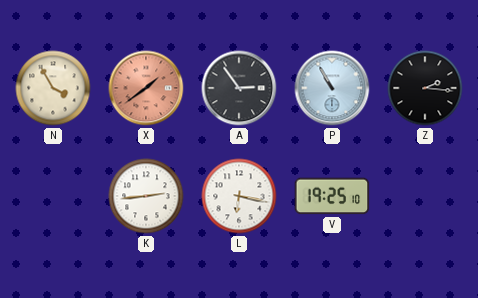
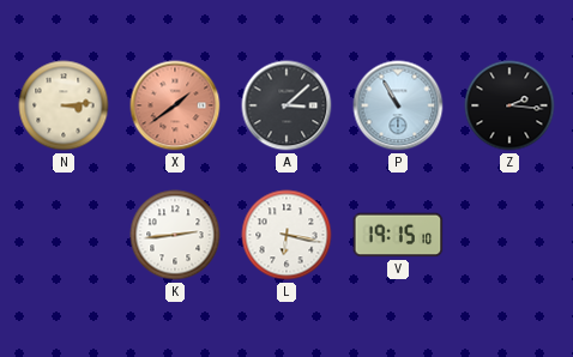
N: 3:55 -> 3:14
A: 2:54 -> 3:08
V: 19:25 -> 19:15
